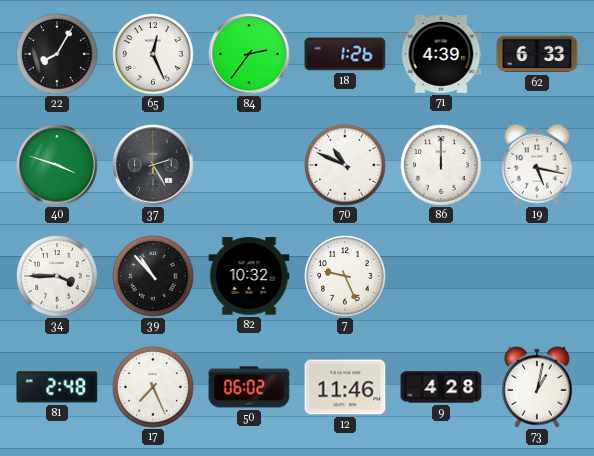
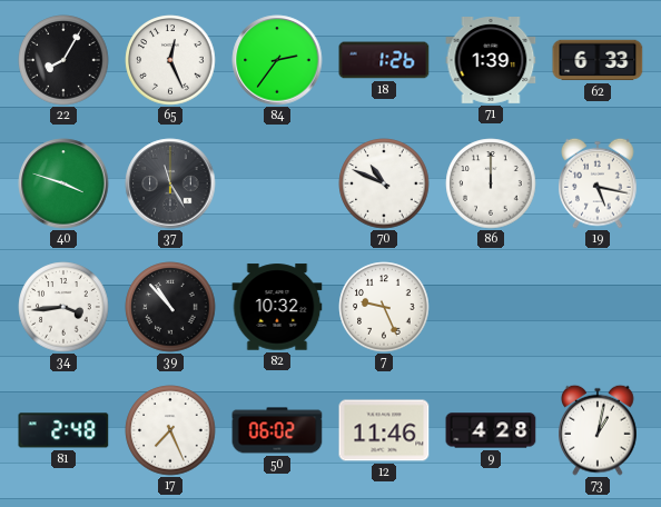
71: 4:39 -> 1:39
37: 2:25 -> 11:25
34: 3:45 -> 3:44
